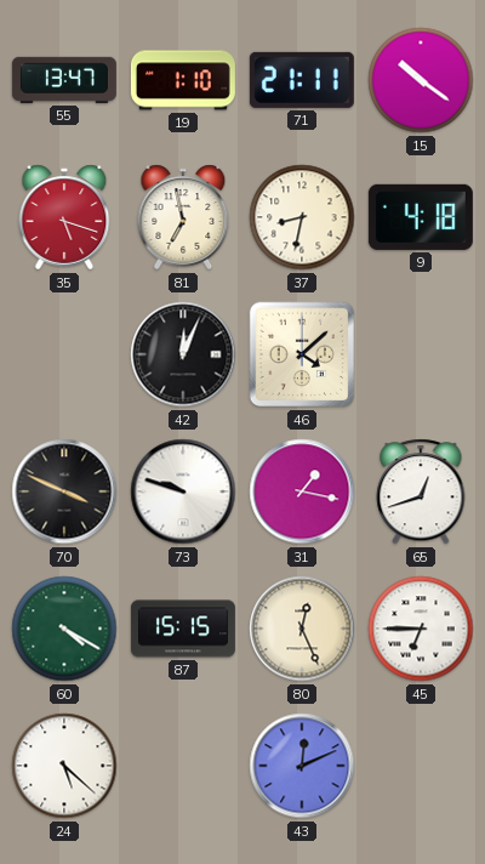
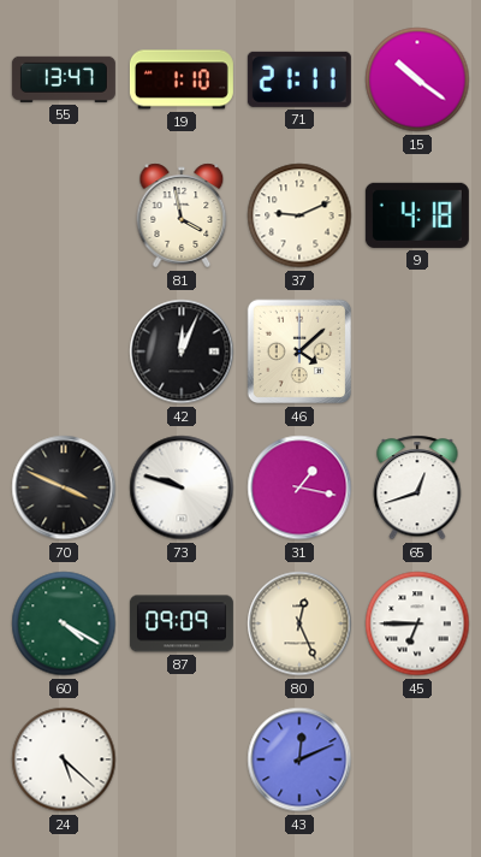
35: 5:18 -> none
81: 6:58 -> 3:58
37: 8:32 -> 9:11
87: 15:15 -> 09:09
